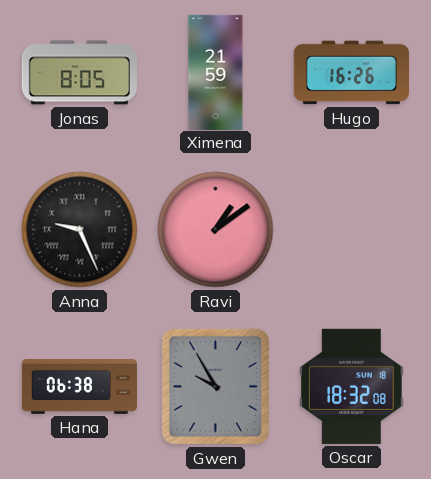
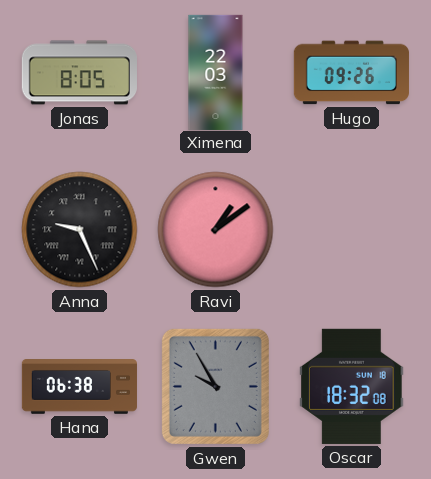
Ximena: 21:59 -> 22:03
Hugo: 16:26 -> 09:26
